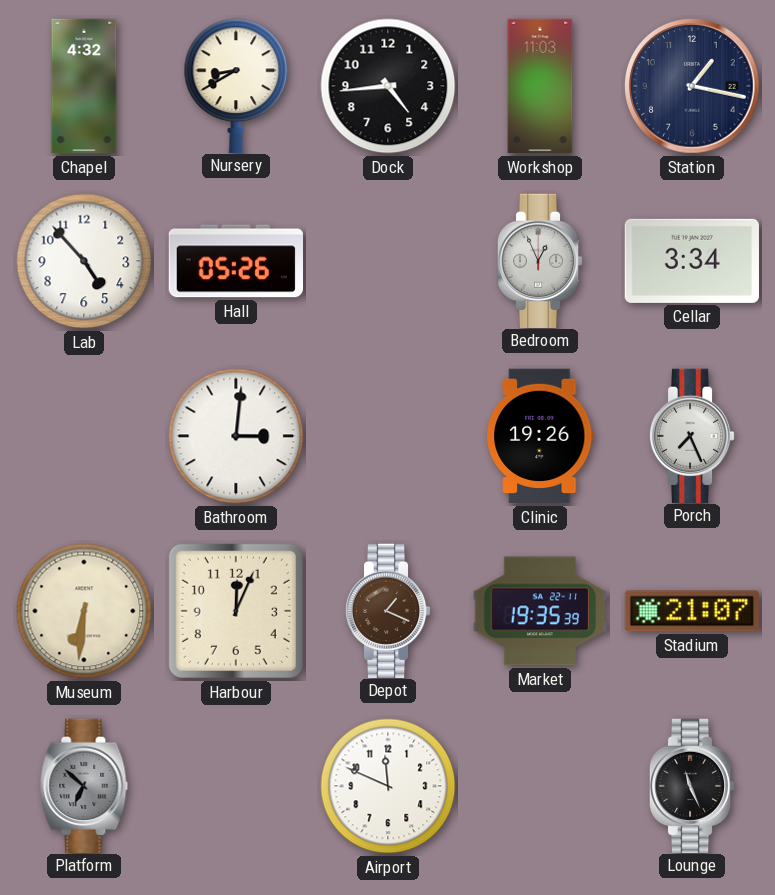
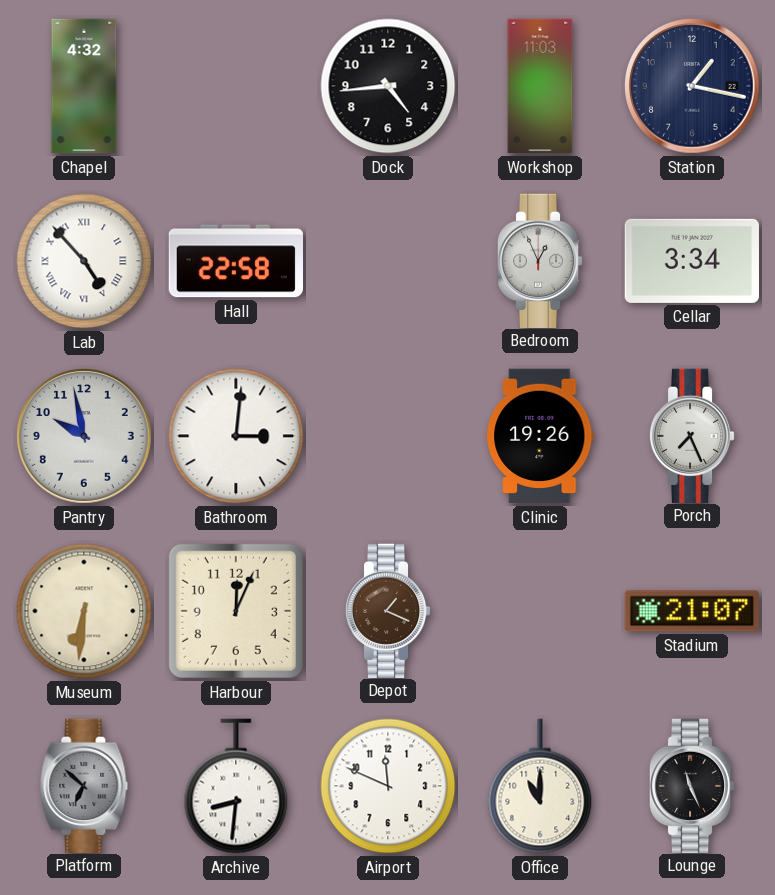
Nursery: 8:40 -> none
Lab numerals: Arabic -> Roman
Hall: 05:26 -> 22:58
Pantry: none -> 9:58
Market: 19:35 -> none
Archive: none -> 8:31
Office: none -> 11:00
